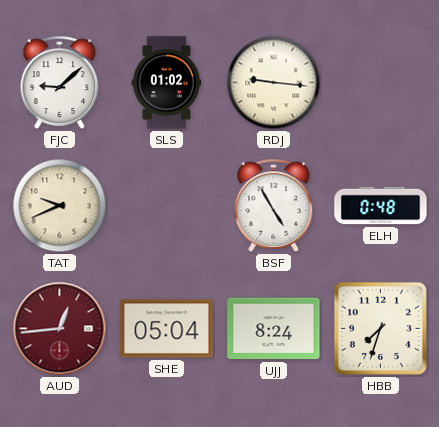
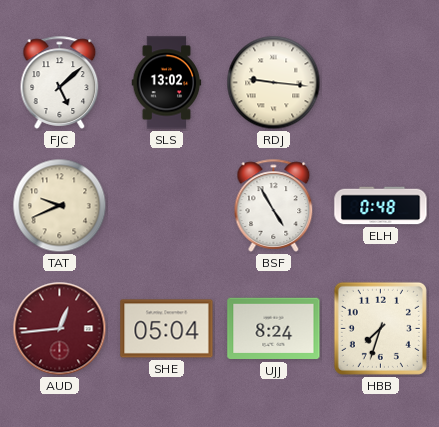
FJC: 9:08 -> 5:08
SLS: 01:02 -> 13:02
